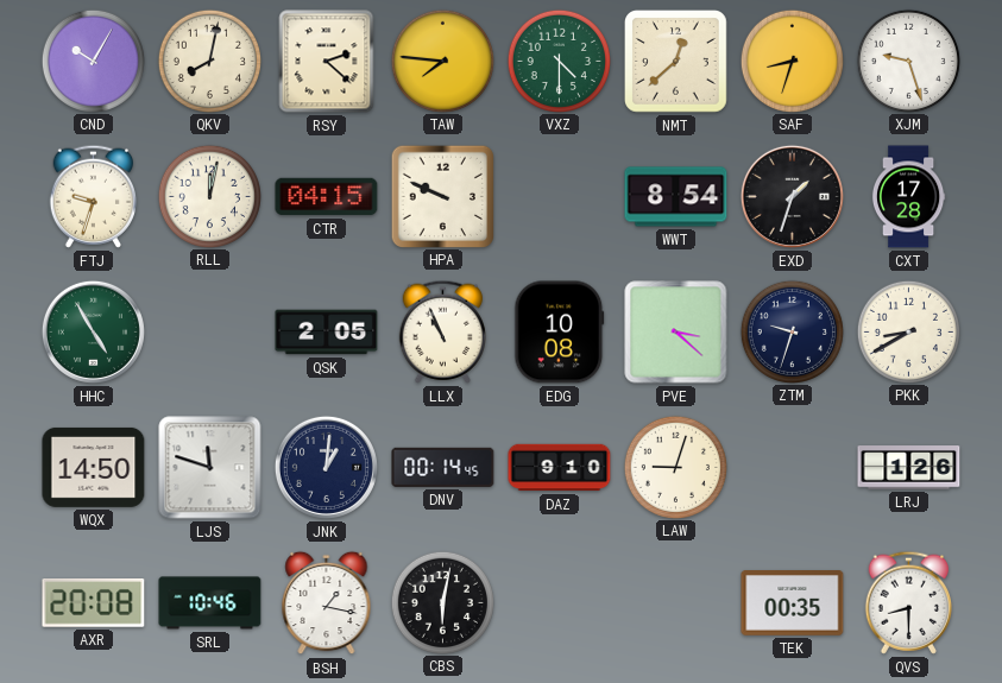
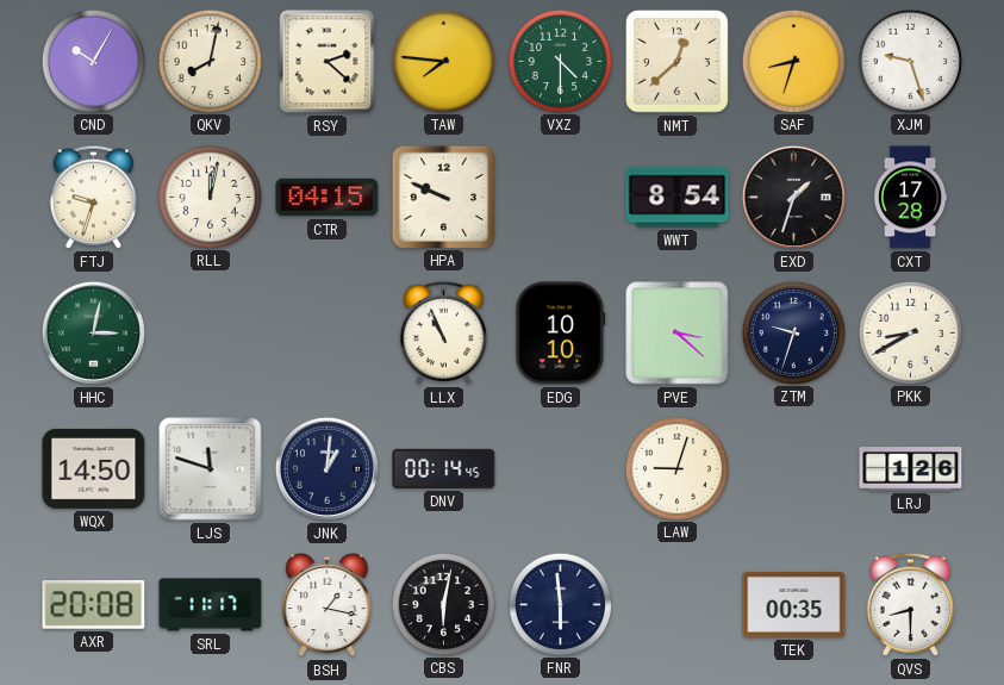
HHC: 4:55 -> 3:02
QSK: 2:05 -> none
EDG: 10:08 -> 10:10
DAZ: 9:10 -> none
SRL: 10:46 -> 11:17
FNR: none -> 5:59
